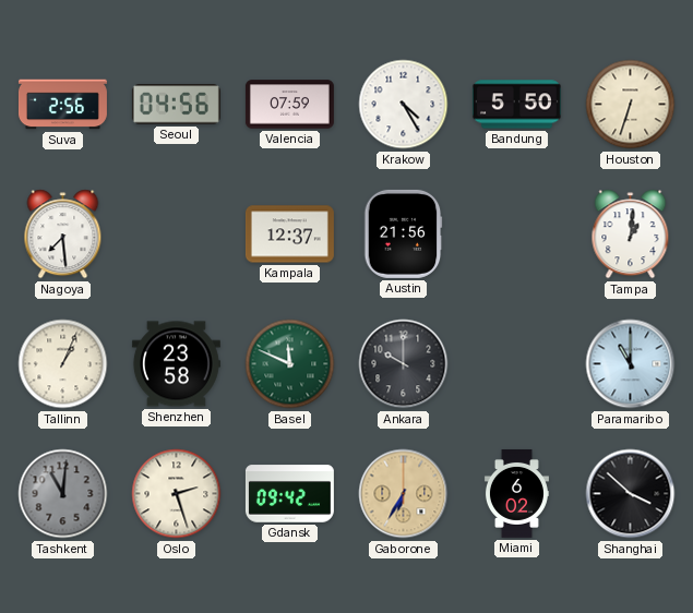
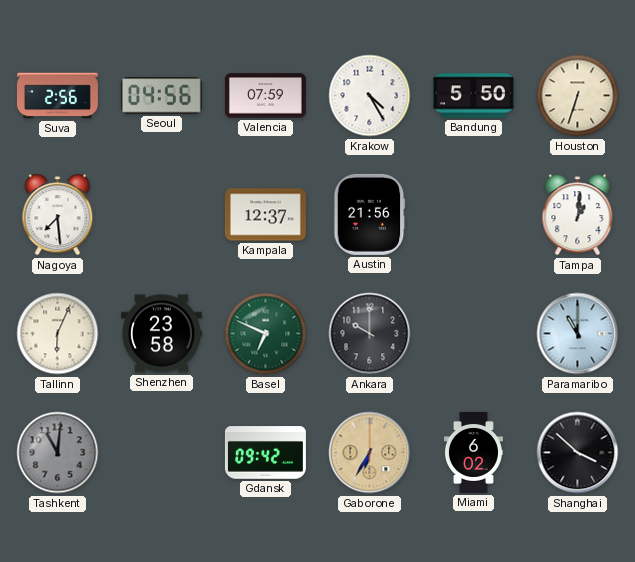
Tallinn: 1:04 -> 6:04
Basel: 11:49 -> 6:49
Oslo: 2:27 -> none
